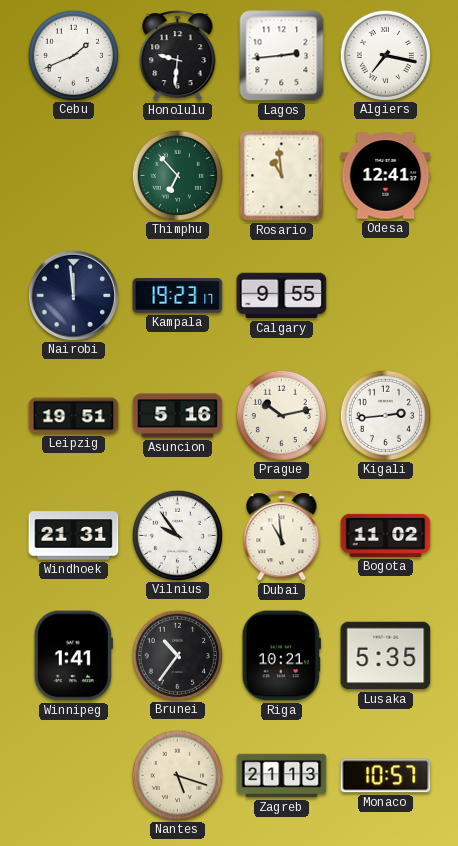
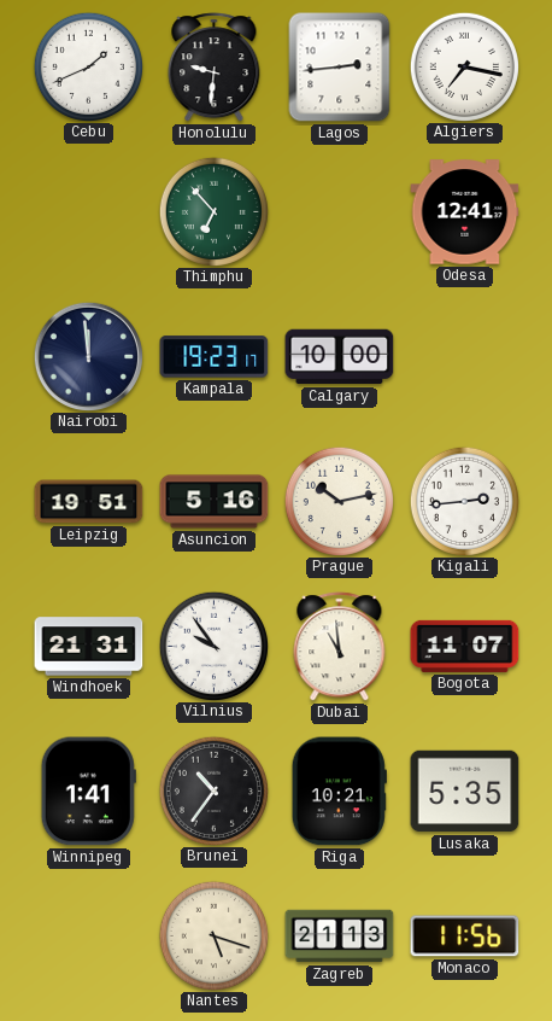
Rosario: 10:59 -> none
Calgary: 9:55 -> 10:00
Bogota: 11:02 -> 11:07
Monaco: 10:57 -> 11:56
